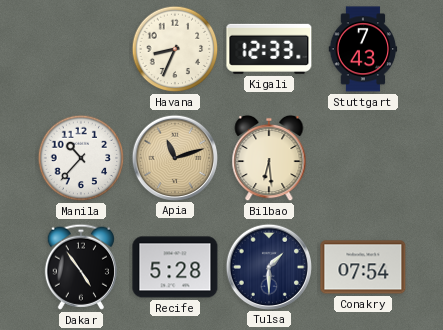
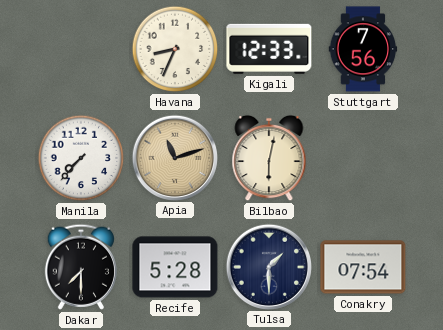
Stuttgart: 7:43 -> 7:56
Manila: 10:37 -> 7:37
Bilbao: 6:29 -> 6:02
Dakar: 4:54 -> 7:30
